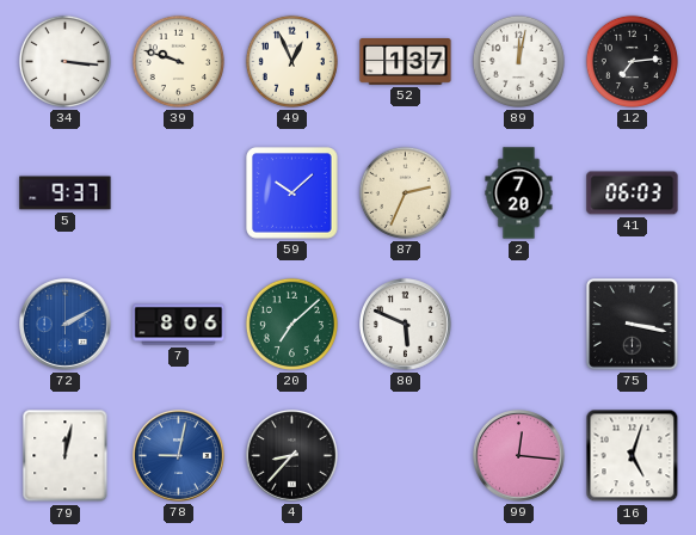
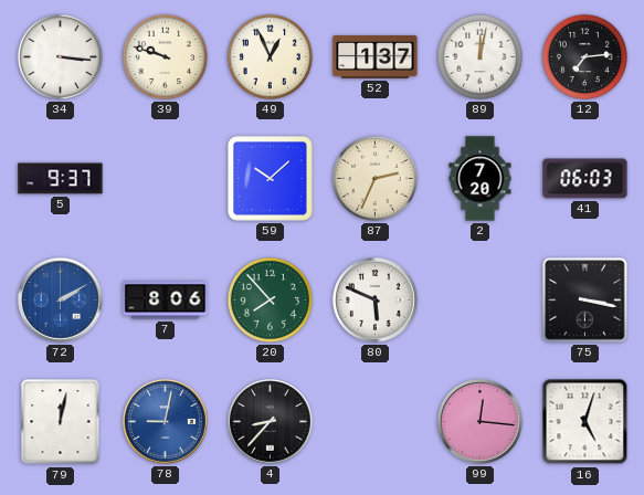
20: 7:08 -> 7:53
